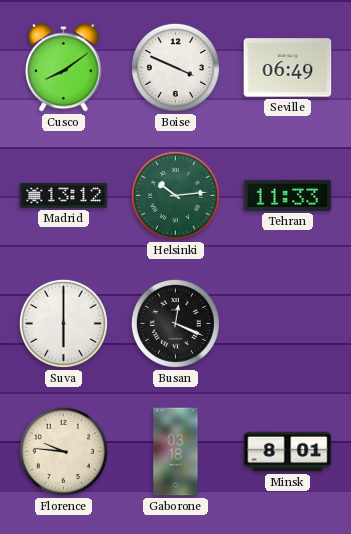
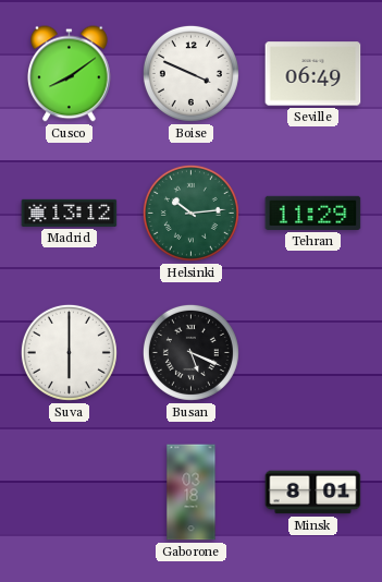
Tehran: 11:33 -> 11:29
Busan: 12:19 -> 5:19
Florence: 9:46 -> none
